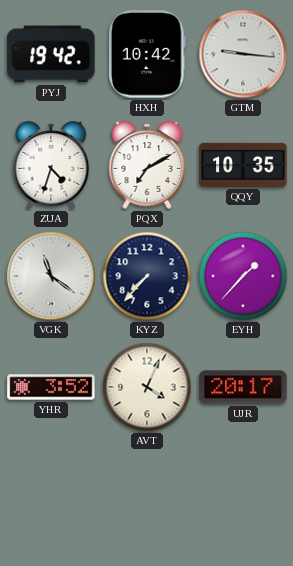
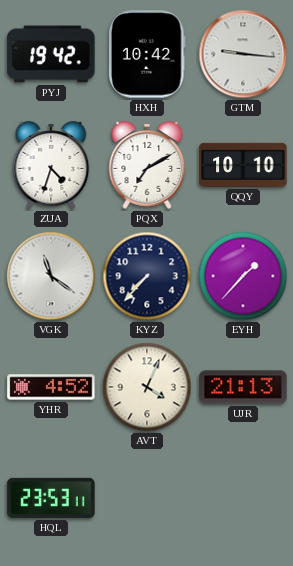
QQY: 10:35 -> 10:10
YHR: 3:52 -> 4:52
UJR: 20:17 -> 21:13
HQL: none -> 23:53
